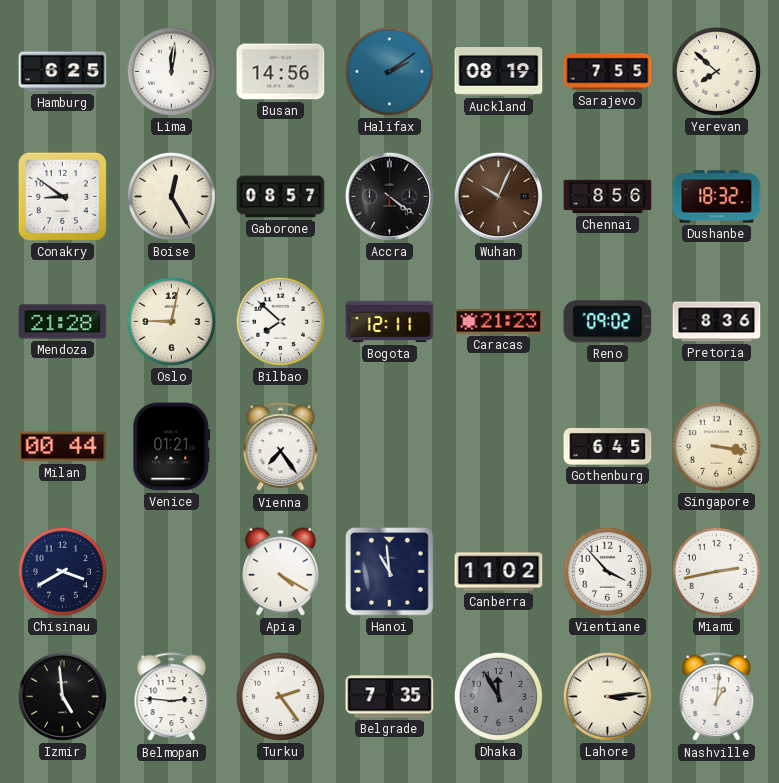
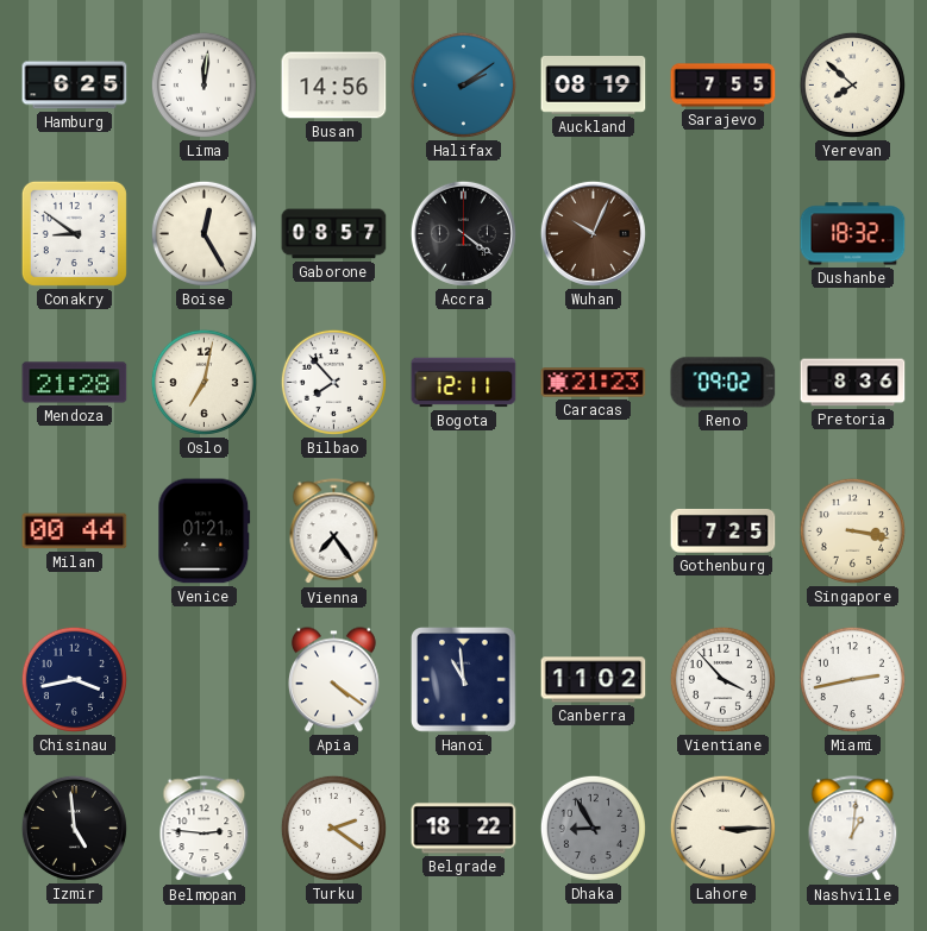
Chennai: 8:56 -> none
Oslo: 9:02 -> 7:02
Bilbao: 7:52 -> 7:53
Gothenburg: 6:45 -> 7:25
Chisinau: 3:40 -> 3:43
Apia: 4:20 -> 4:21
Turku: 2:24 -> 2:21
Belgrade: 7:35 -> 18:22
Dhaka: 11:55 -> 8:55
Lahore: 3:14 -> 3:15
